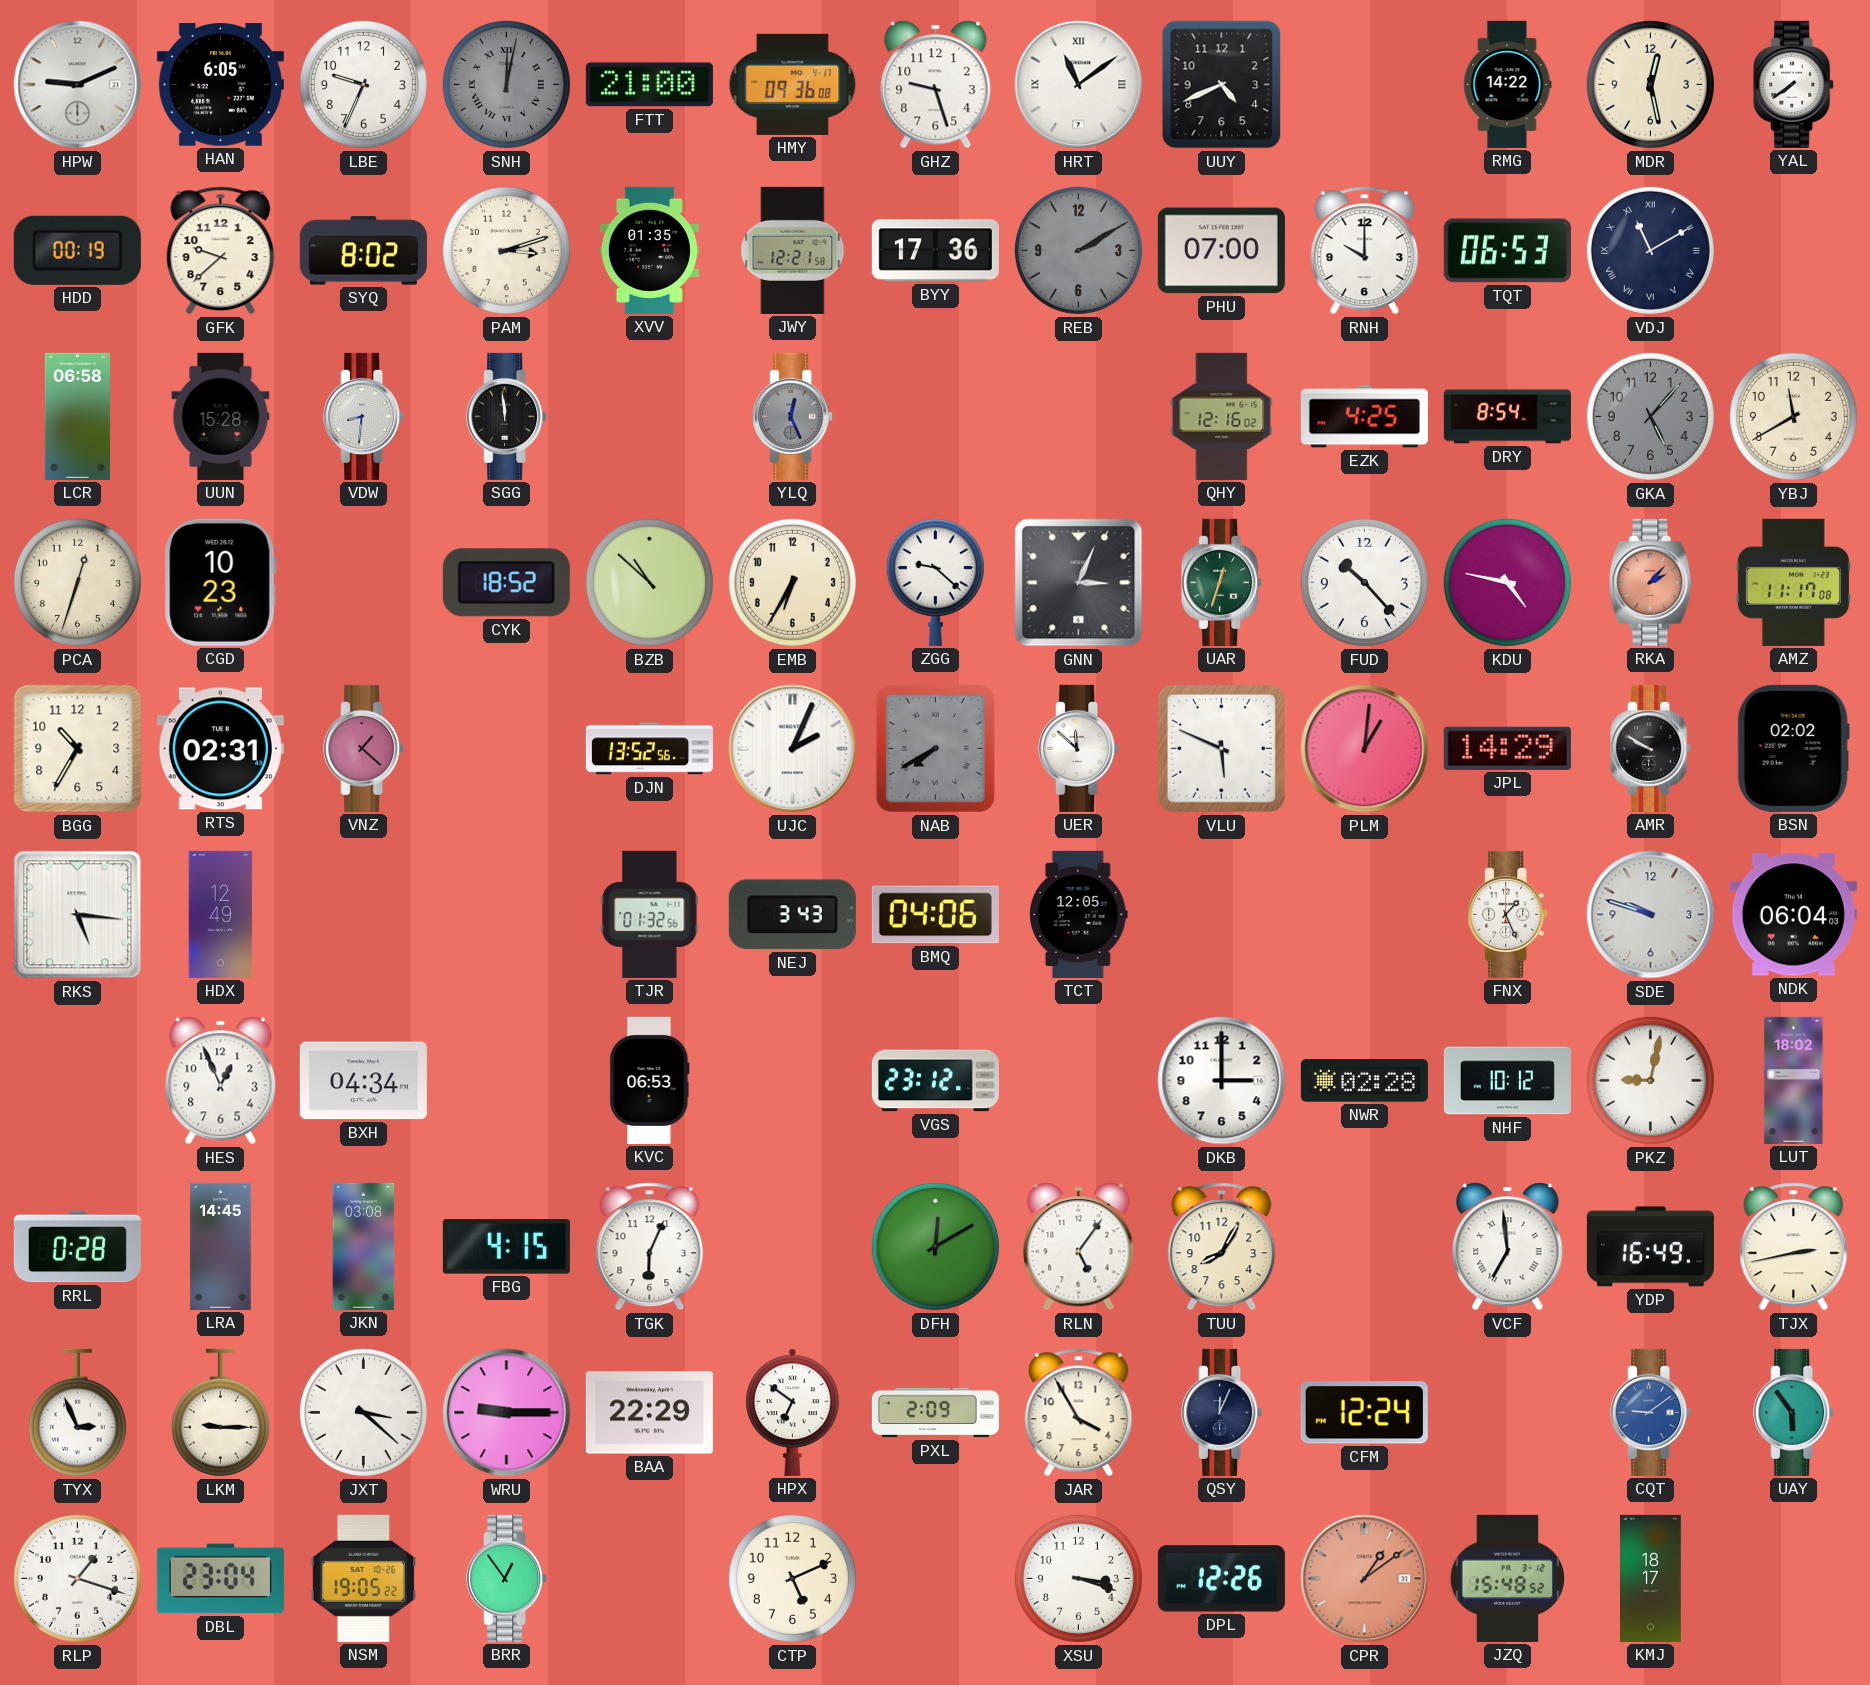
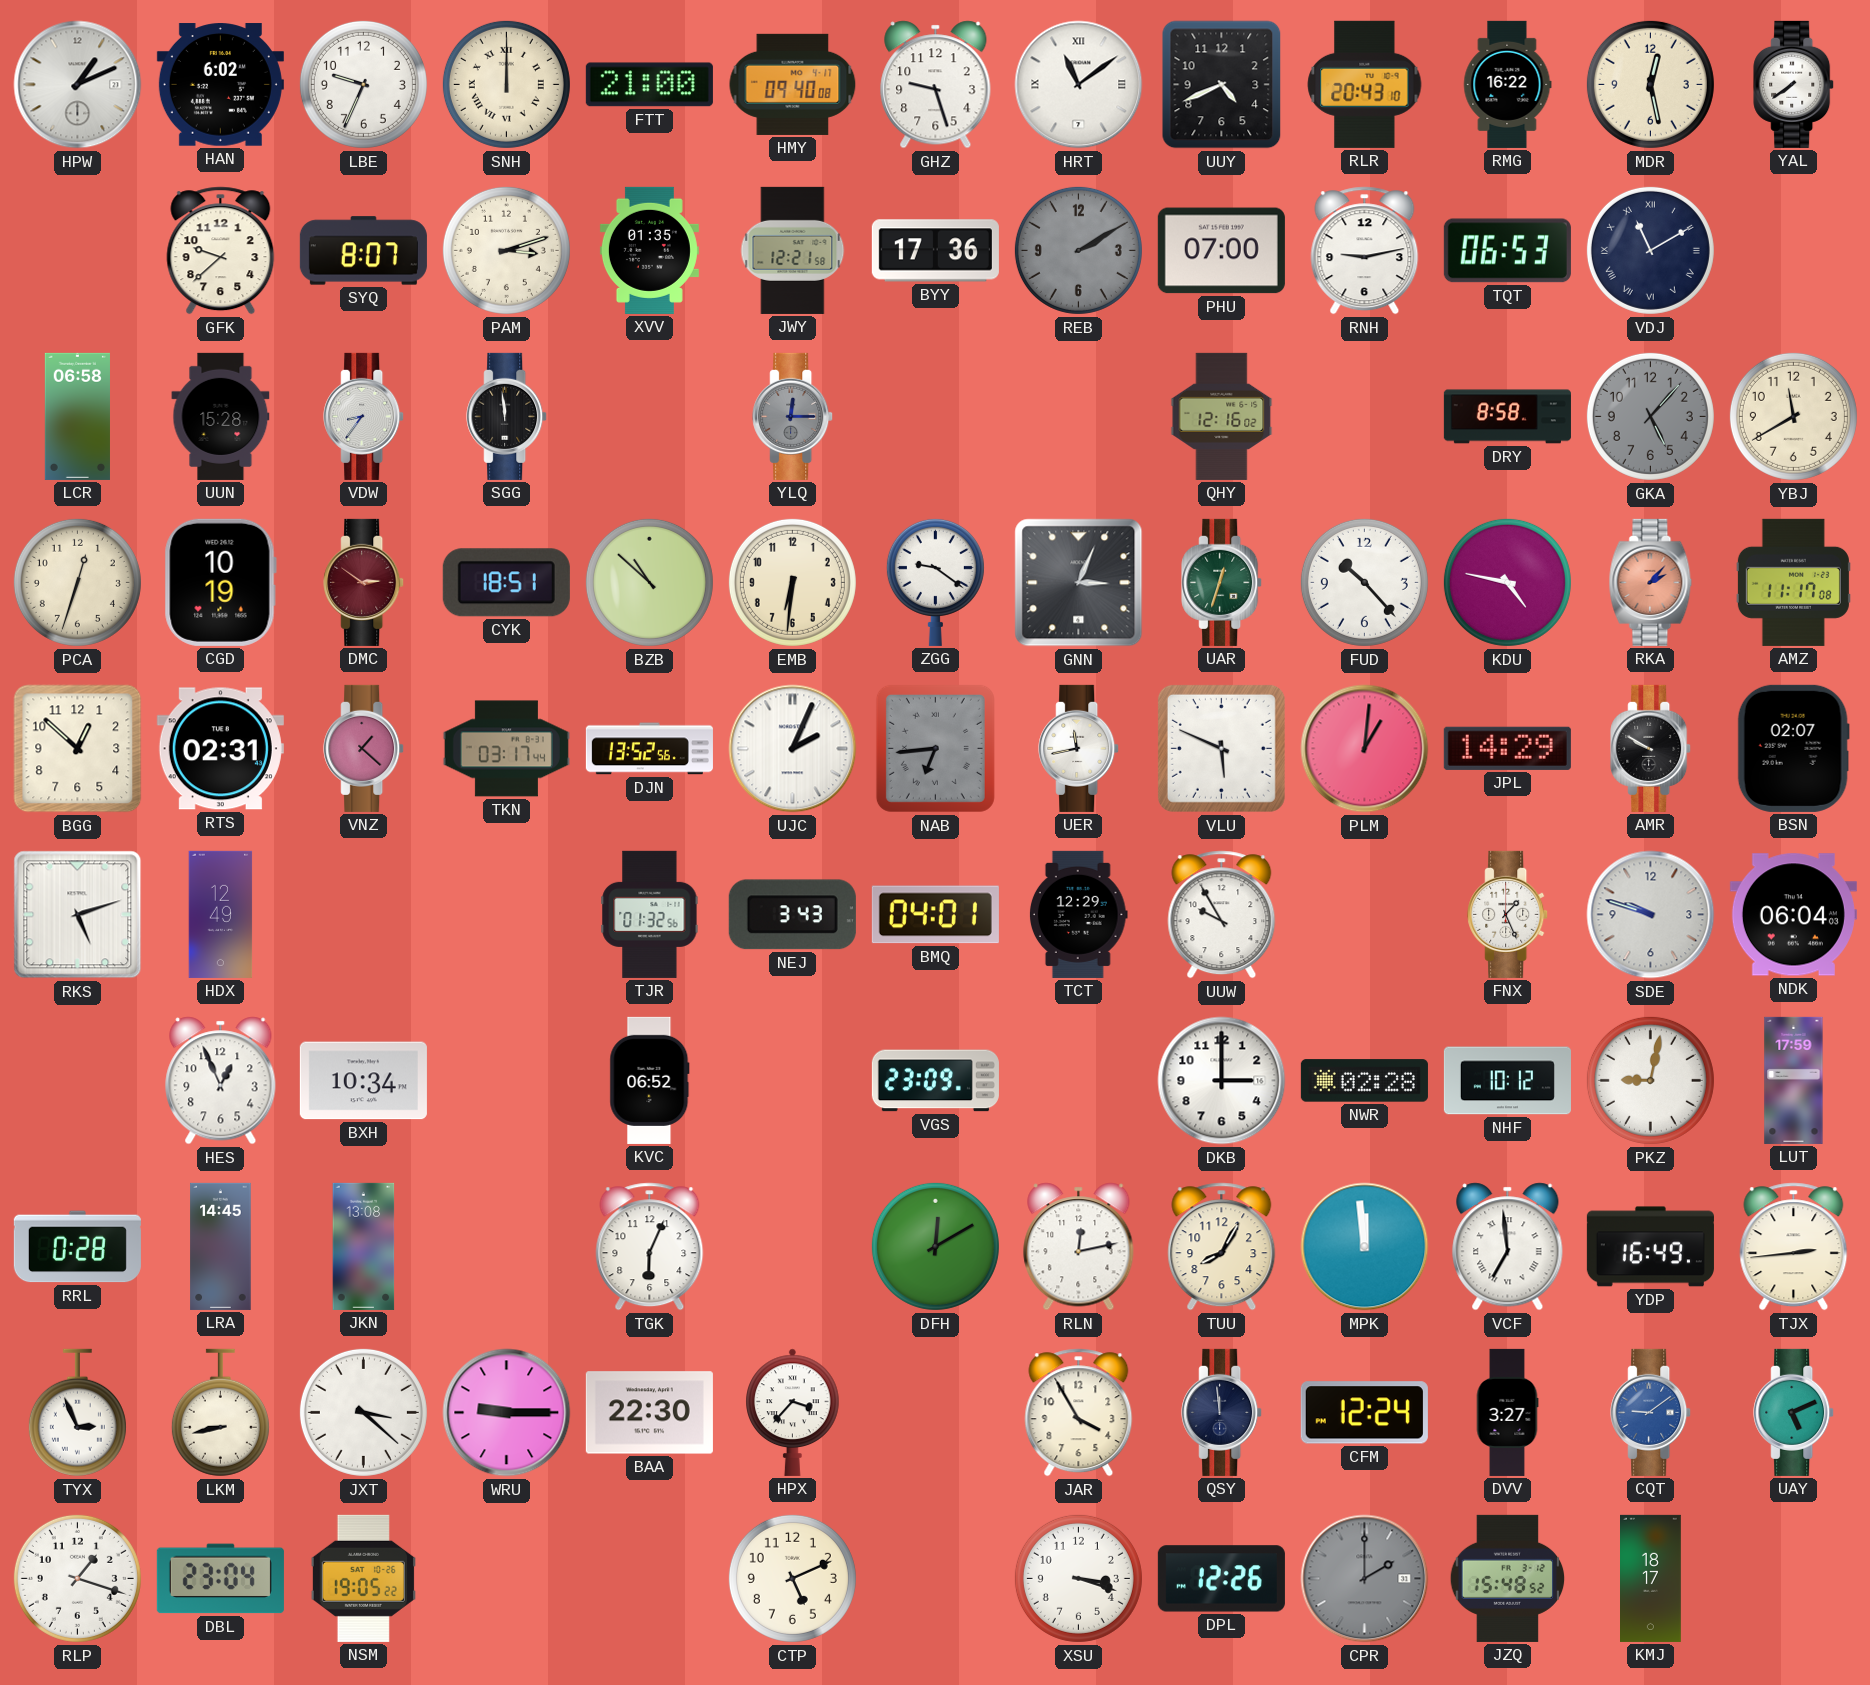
HPW: 9:11 -> 1:11
HAN: 6:05 -> 6:02
SNH: 12:02 -> 12:00
SNH dial: grey -> cream
HMY: 09:36 -> 09:40
RLR: none -> 20:43
RMG: 14:22 -> 16:22
HDD: 00:19 -> none
SYQ: 8:02 -> 8:07
RNH: 10:00 -> 9:13
VDW: 8:31 -> 8:36
YLQ: 12:26 -> 12:15
EZK: 4:25 -> none
DRY: 8:54 -> 8:58
CGD: 10:23 -> 10:19
DMC: none -> 2:51
CYK: 18:52 -> 18:51
EMB: 6:35 -> 6:31
ZGG: 9:22 -> 9:21
BGG: 10:35 -> 12:52
TKN: none -> 03:17
NAB: 7:40 -> 6:44
UER: 11:52 -> 11:43
BSN: 02:02 -> 02:07
RKS: 5:16 -> 5:12
BMQ: 04:06 -> 04:01
TCT: 12:05 -> 12:29
UUW: none -> 9:55
BXH: 04:34 -> 10:34
KVC: 06:53 -> 06:52
VGS: 23:12 -> 23:09
LUT: 18:02 -> 17:59
JKN: 03:08 -> 13:08
FBG: 4:15 -> none
RLN: 5:06 -> 12:13
MPK: none -> 11:59
TJX: 2:43 -> 2:44
LKM: 9:15 -> 8:43
BAA: 22:29 -> 22:30
HPX: 6:51 -> 3:37
PXL: 2:09 -> none
QSY: 12:04 -> 11:59
DVV: none -> 3:27
UAY: 5:54 -> 5:11
BRR: 12:54 -> none
CPR: 1:09 -> 2:00
CPR dial: salmon -> grey
